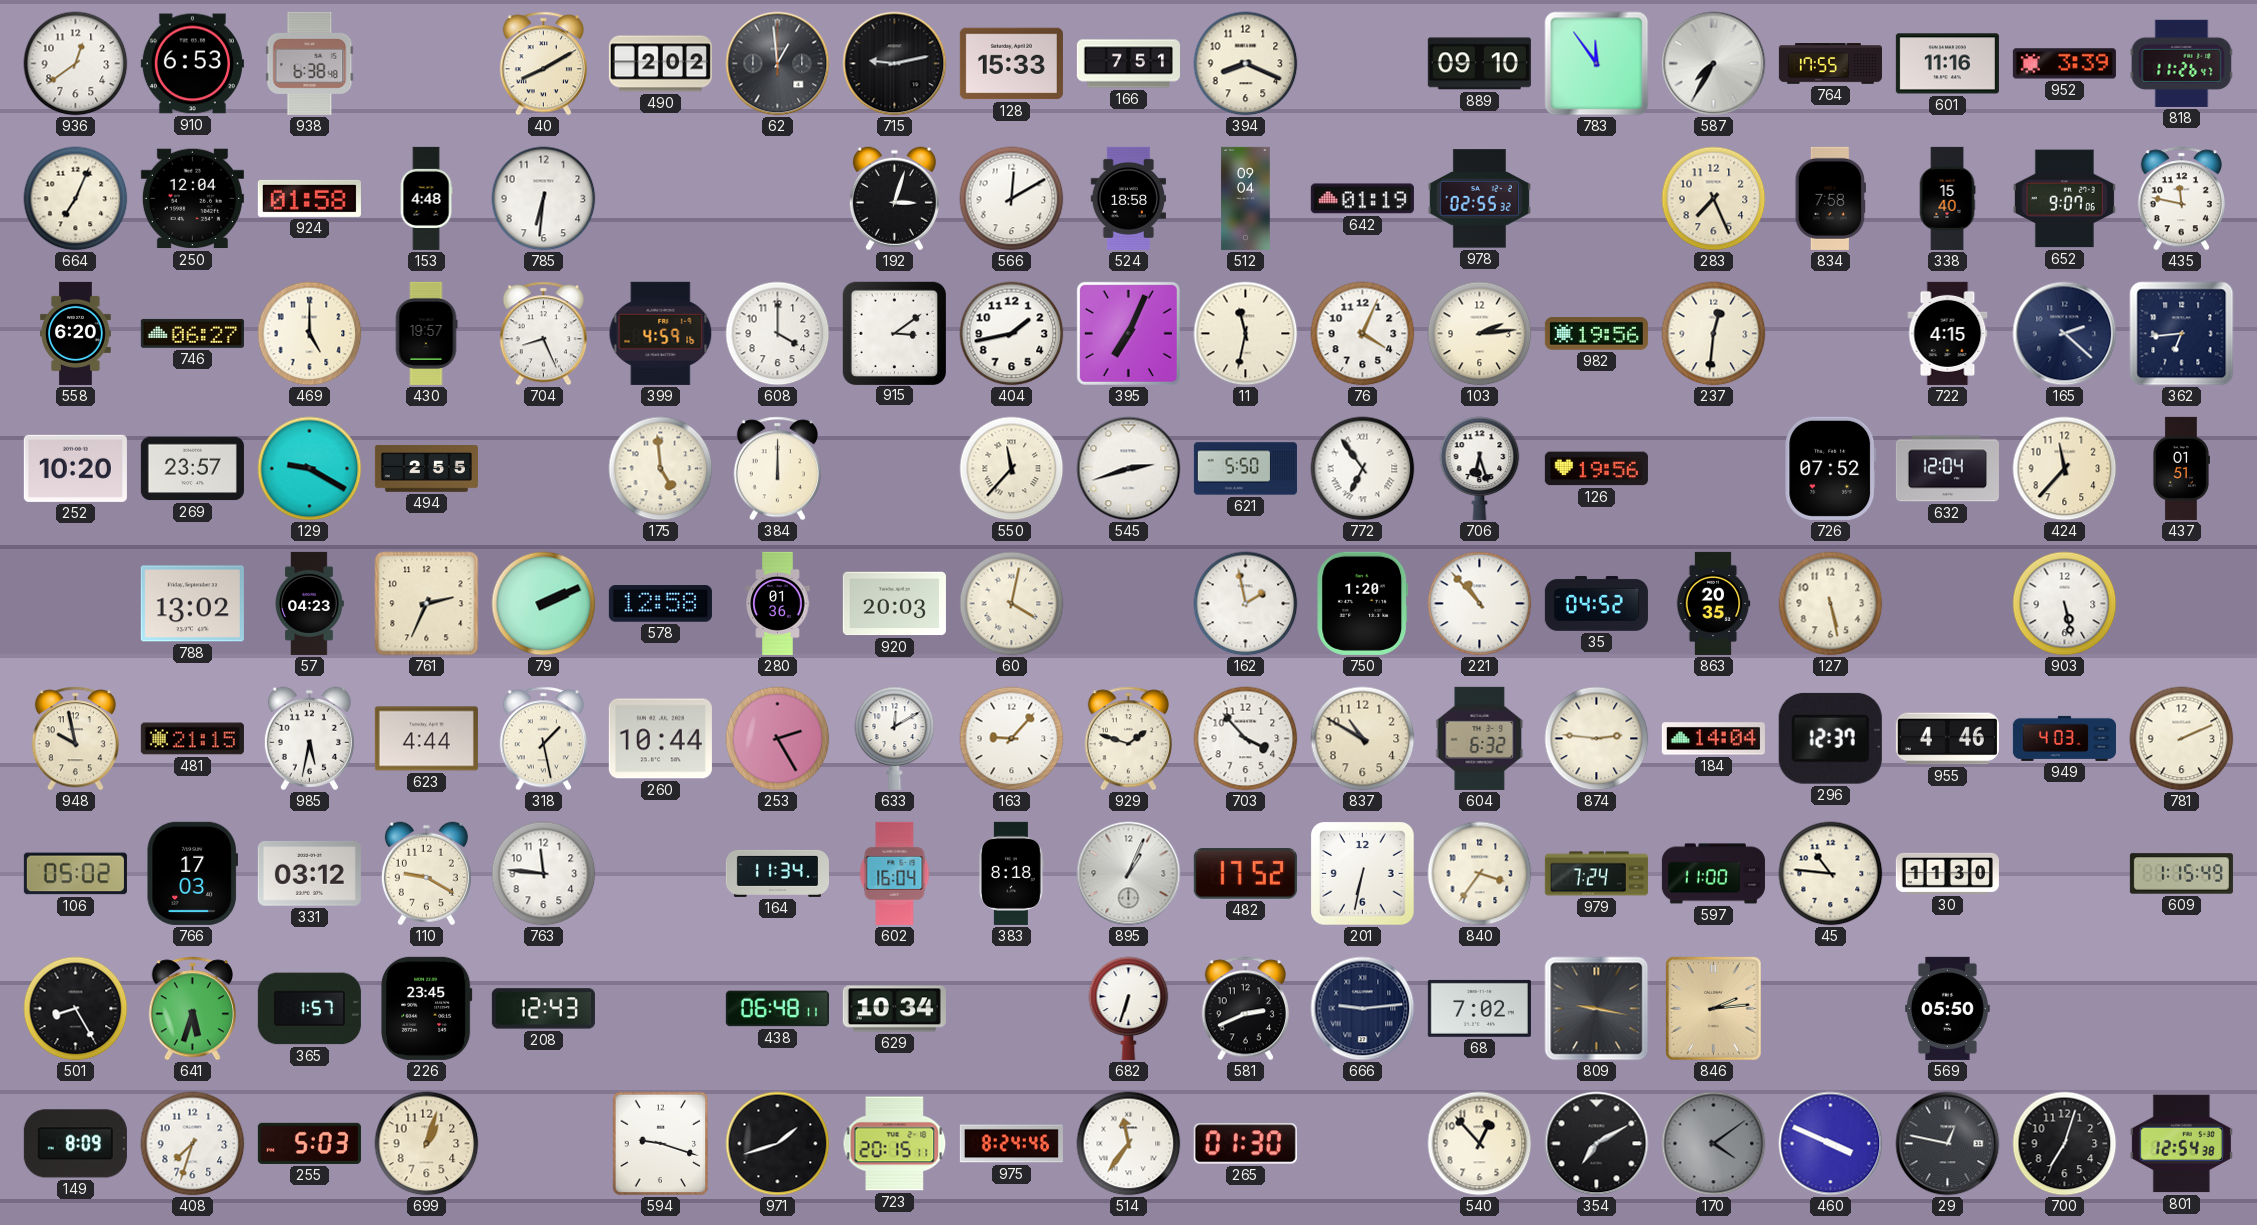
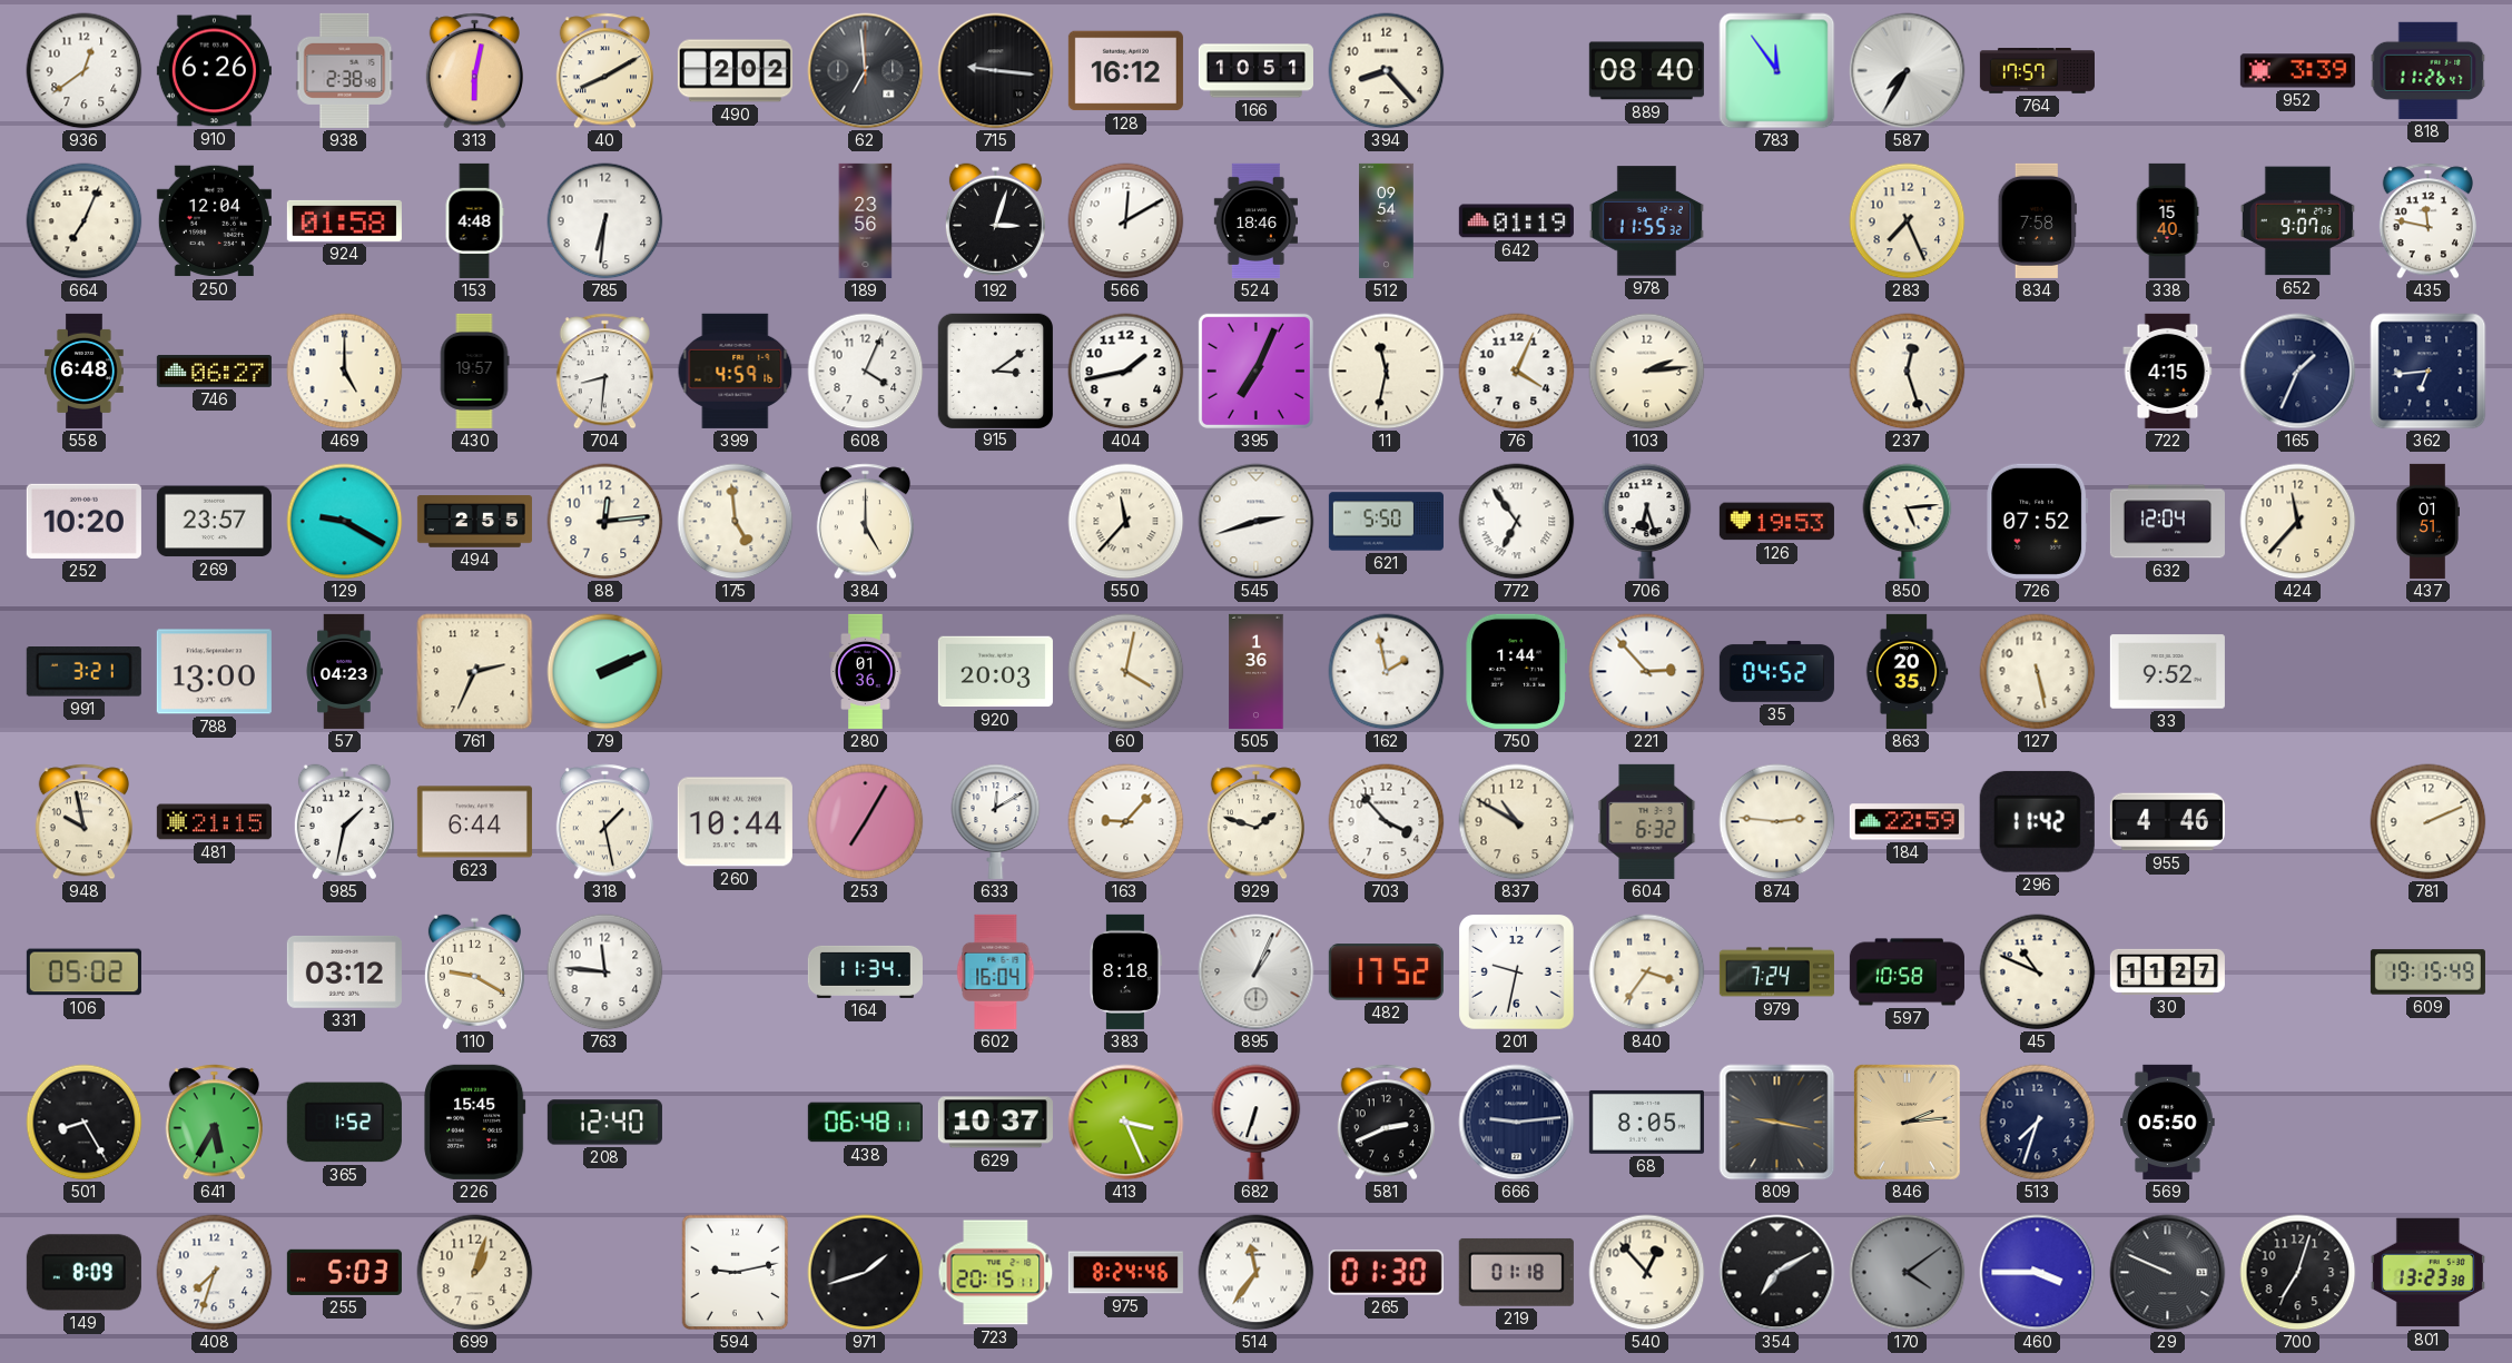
910: 6:53 -> 6:26
938: 6:38 -> 2:38
313: none -> 6:02
62: 12:59 -> 6:59
715: 9:13 -> 9:16
128: 15:33 -> 16:12
166: 7:51 -> 10:51
394: 8:19 -> 8:23
889: 09:10 -> 08:40
764: 17:55 -> 17:57
601: 11:16 -> none
189: none -> 23:56
524: 18:58 -> 18:46
512: 09:04 -> 09:54
978: 02:55 -> 11:55
558: 6:20 -> 6:48
704: 8:26 -> 8:31
608: 4:00 -> 4:04
982: 19:56 -> none
237: 12:31 -> 12:27
165: 2:22 -> 1:34
88: none -> 12:14
384: 12:00 -> 5:00
126: 19:56 -> 19:53
850: none -> 5:14
991: none -> 3:21
788: 13:02 -> 13:00
578: 12:58 -> none
505: none -> 1:36
750: 1:20 -> 1:44
221: 10:53 -> 2:53
33: none -> 9:52
903: 5:28 -> none
985: 5:32 -> 1:32
623: 4:44 -> 6:44
253: 2:25 -> 7:05
184: 14:04 -> 22:59
296: 12:37 -> 11:42
949: 4:03 -> none
766: 17:03 -> none
201: 6:32 -> 9:32
597: 11:00 -> 10:58
45: 10:46 -> 10:49
30: 11:30 -> 11:27
609: 1:15 -> 19:15
641: 5:33 -> 5:35
365: 1:57 -> 1:52
226: 23:45 -> 15:45
208: 12:43 -> 12:40
629: 10:34 -> 10:37
413: none -> 3:26
68: 7:02 -> 8:05
513: none -> 7:33
594: 9:18 -> 9:13
219: none -> 01:18
460: 3:49 -> 3:45
29: 12:47 -> 9:49
801: 12:54 -> 13:23
